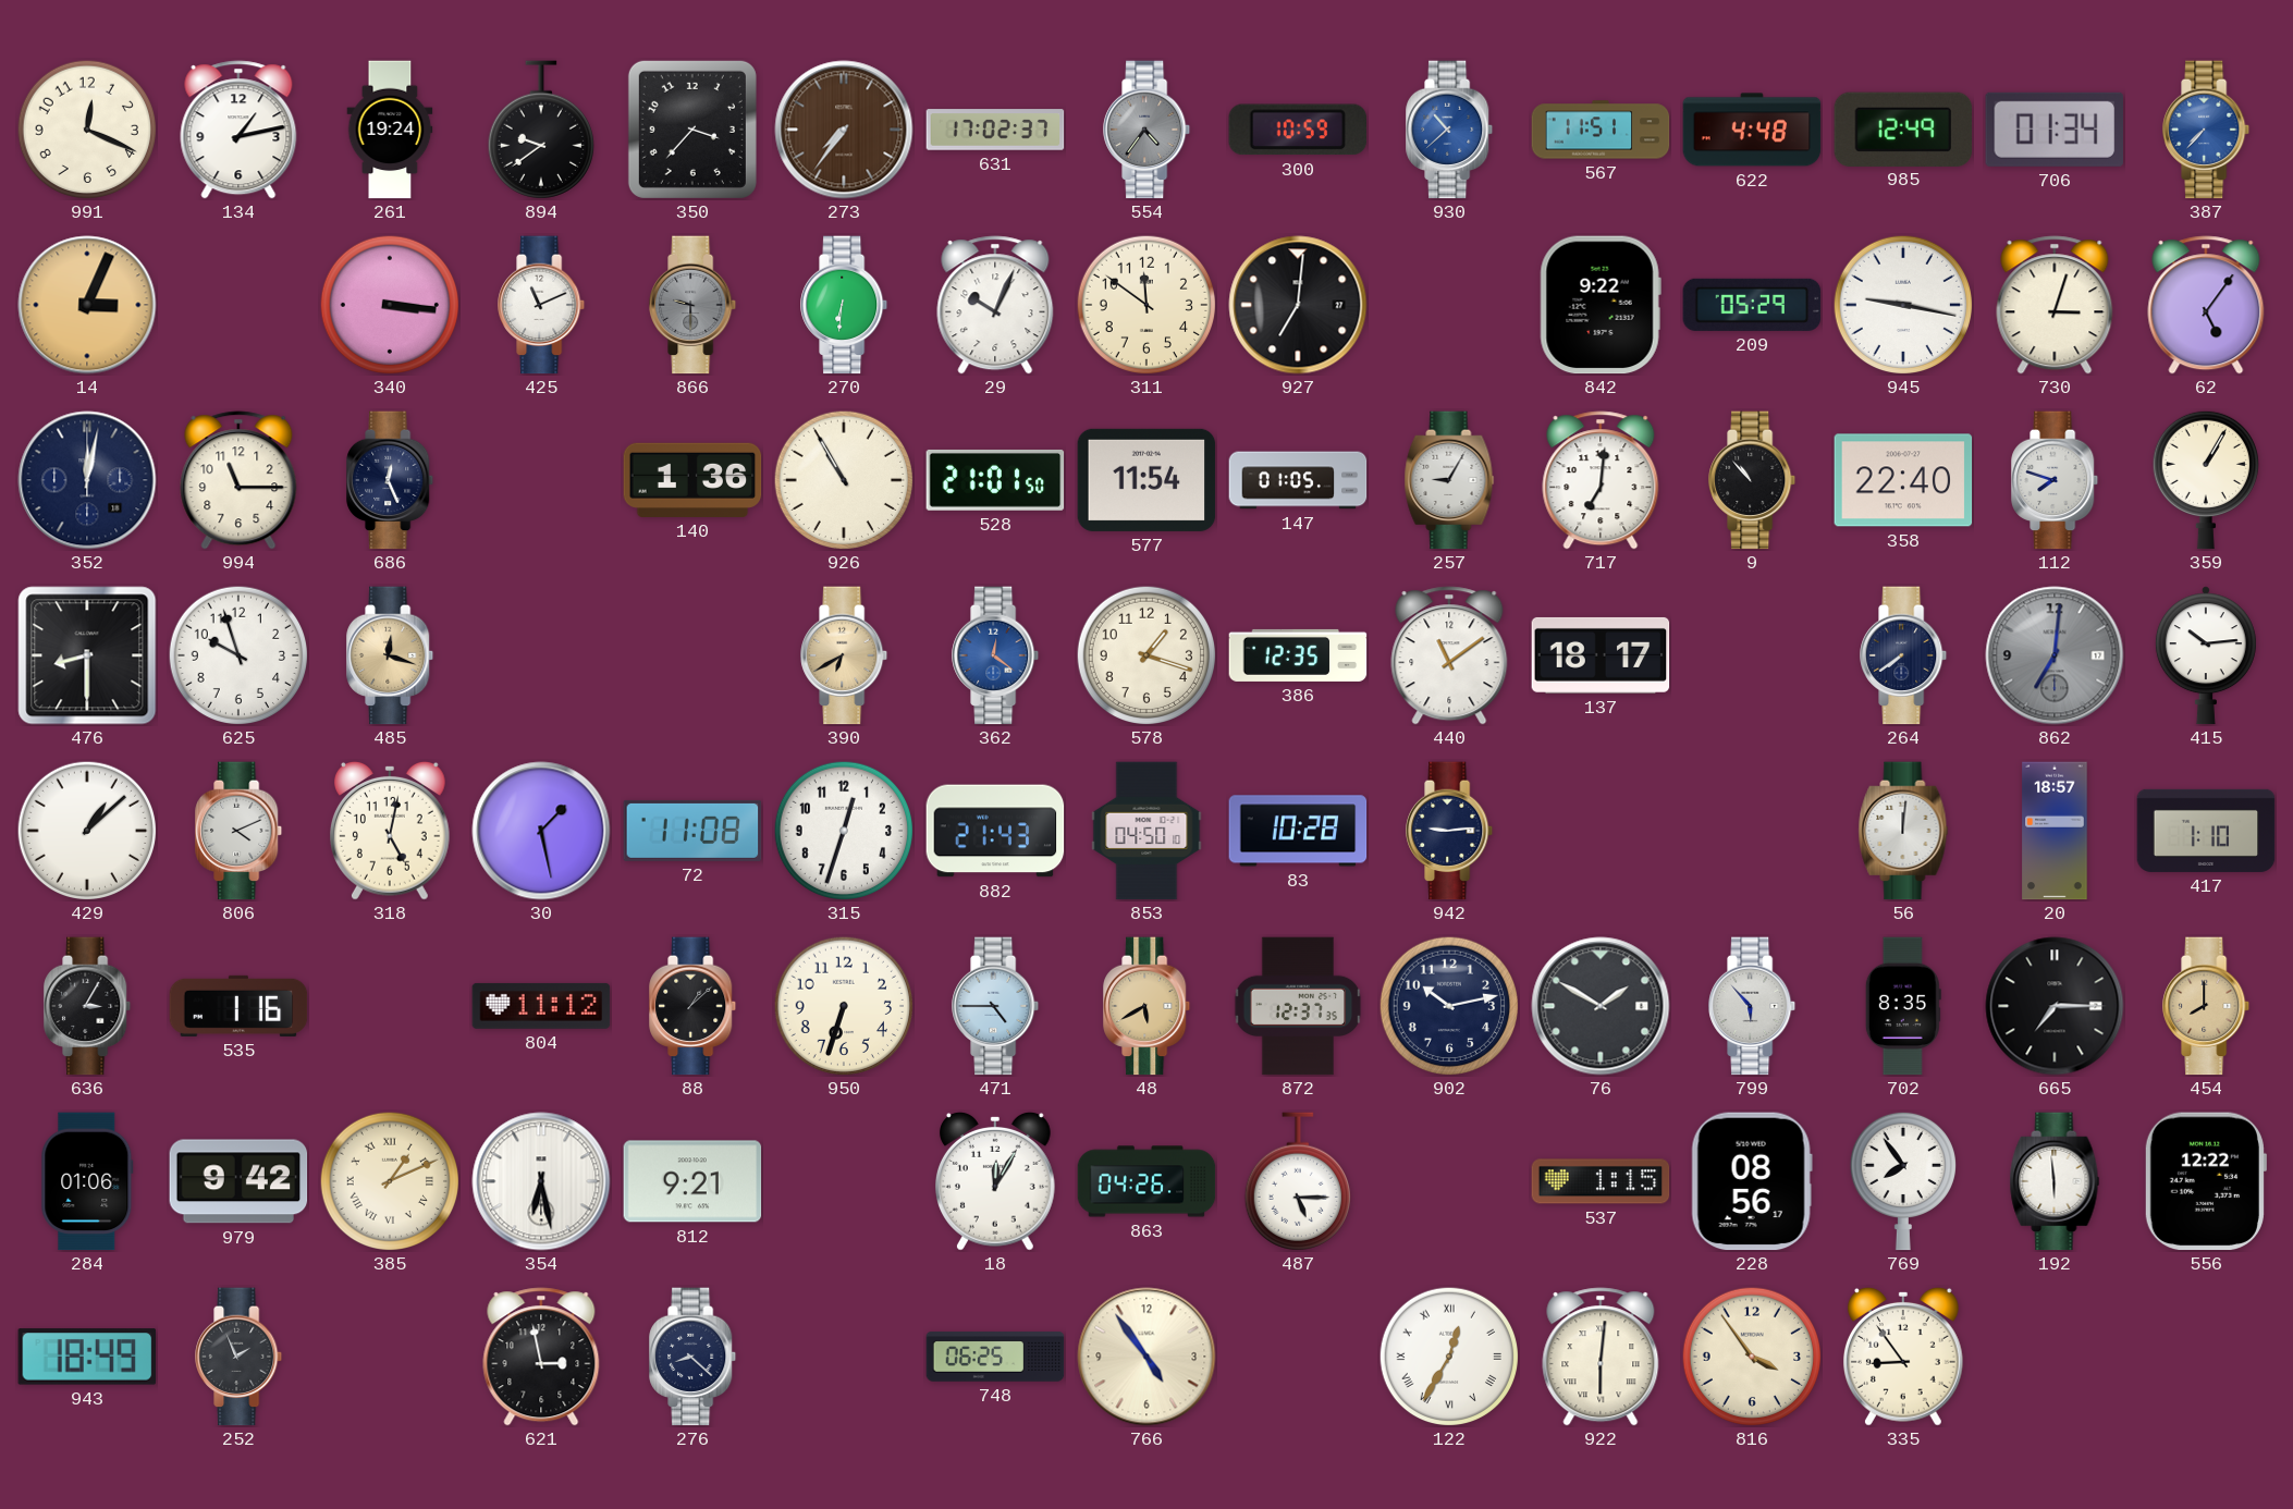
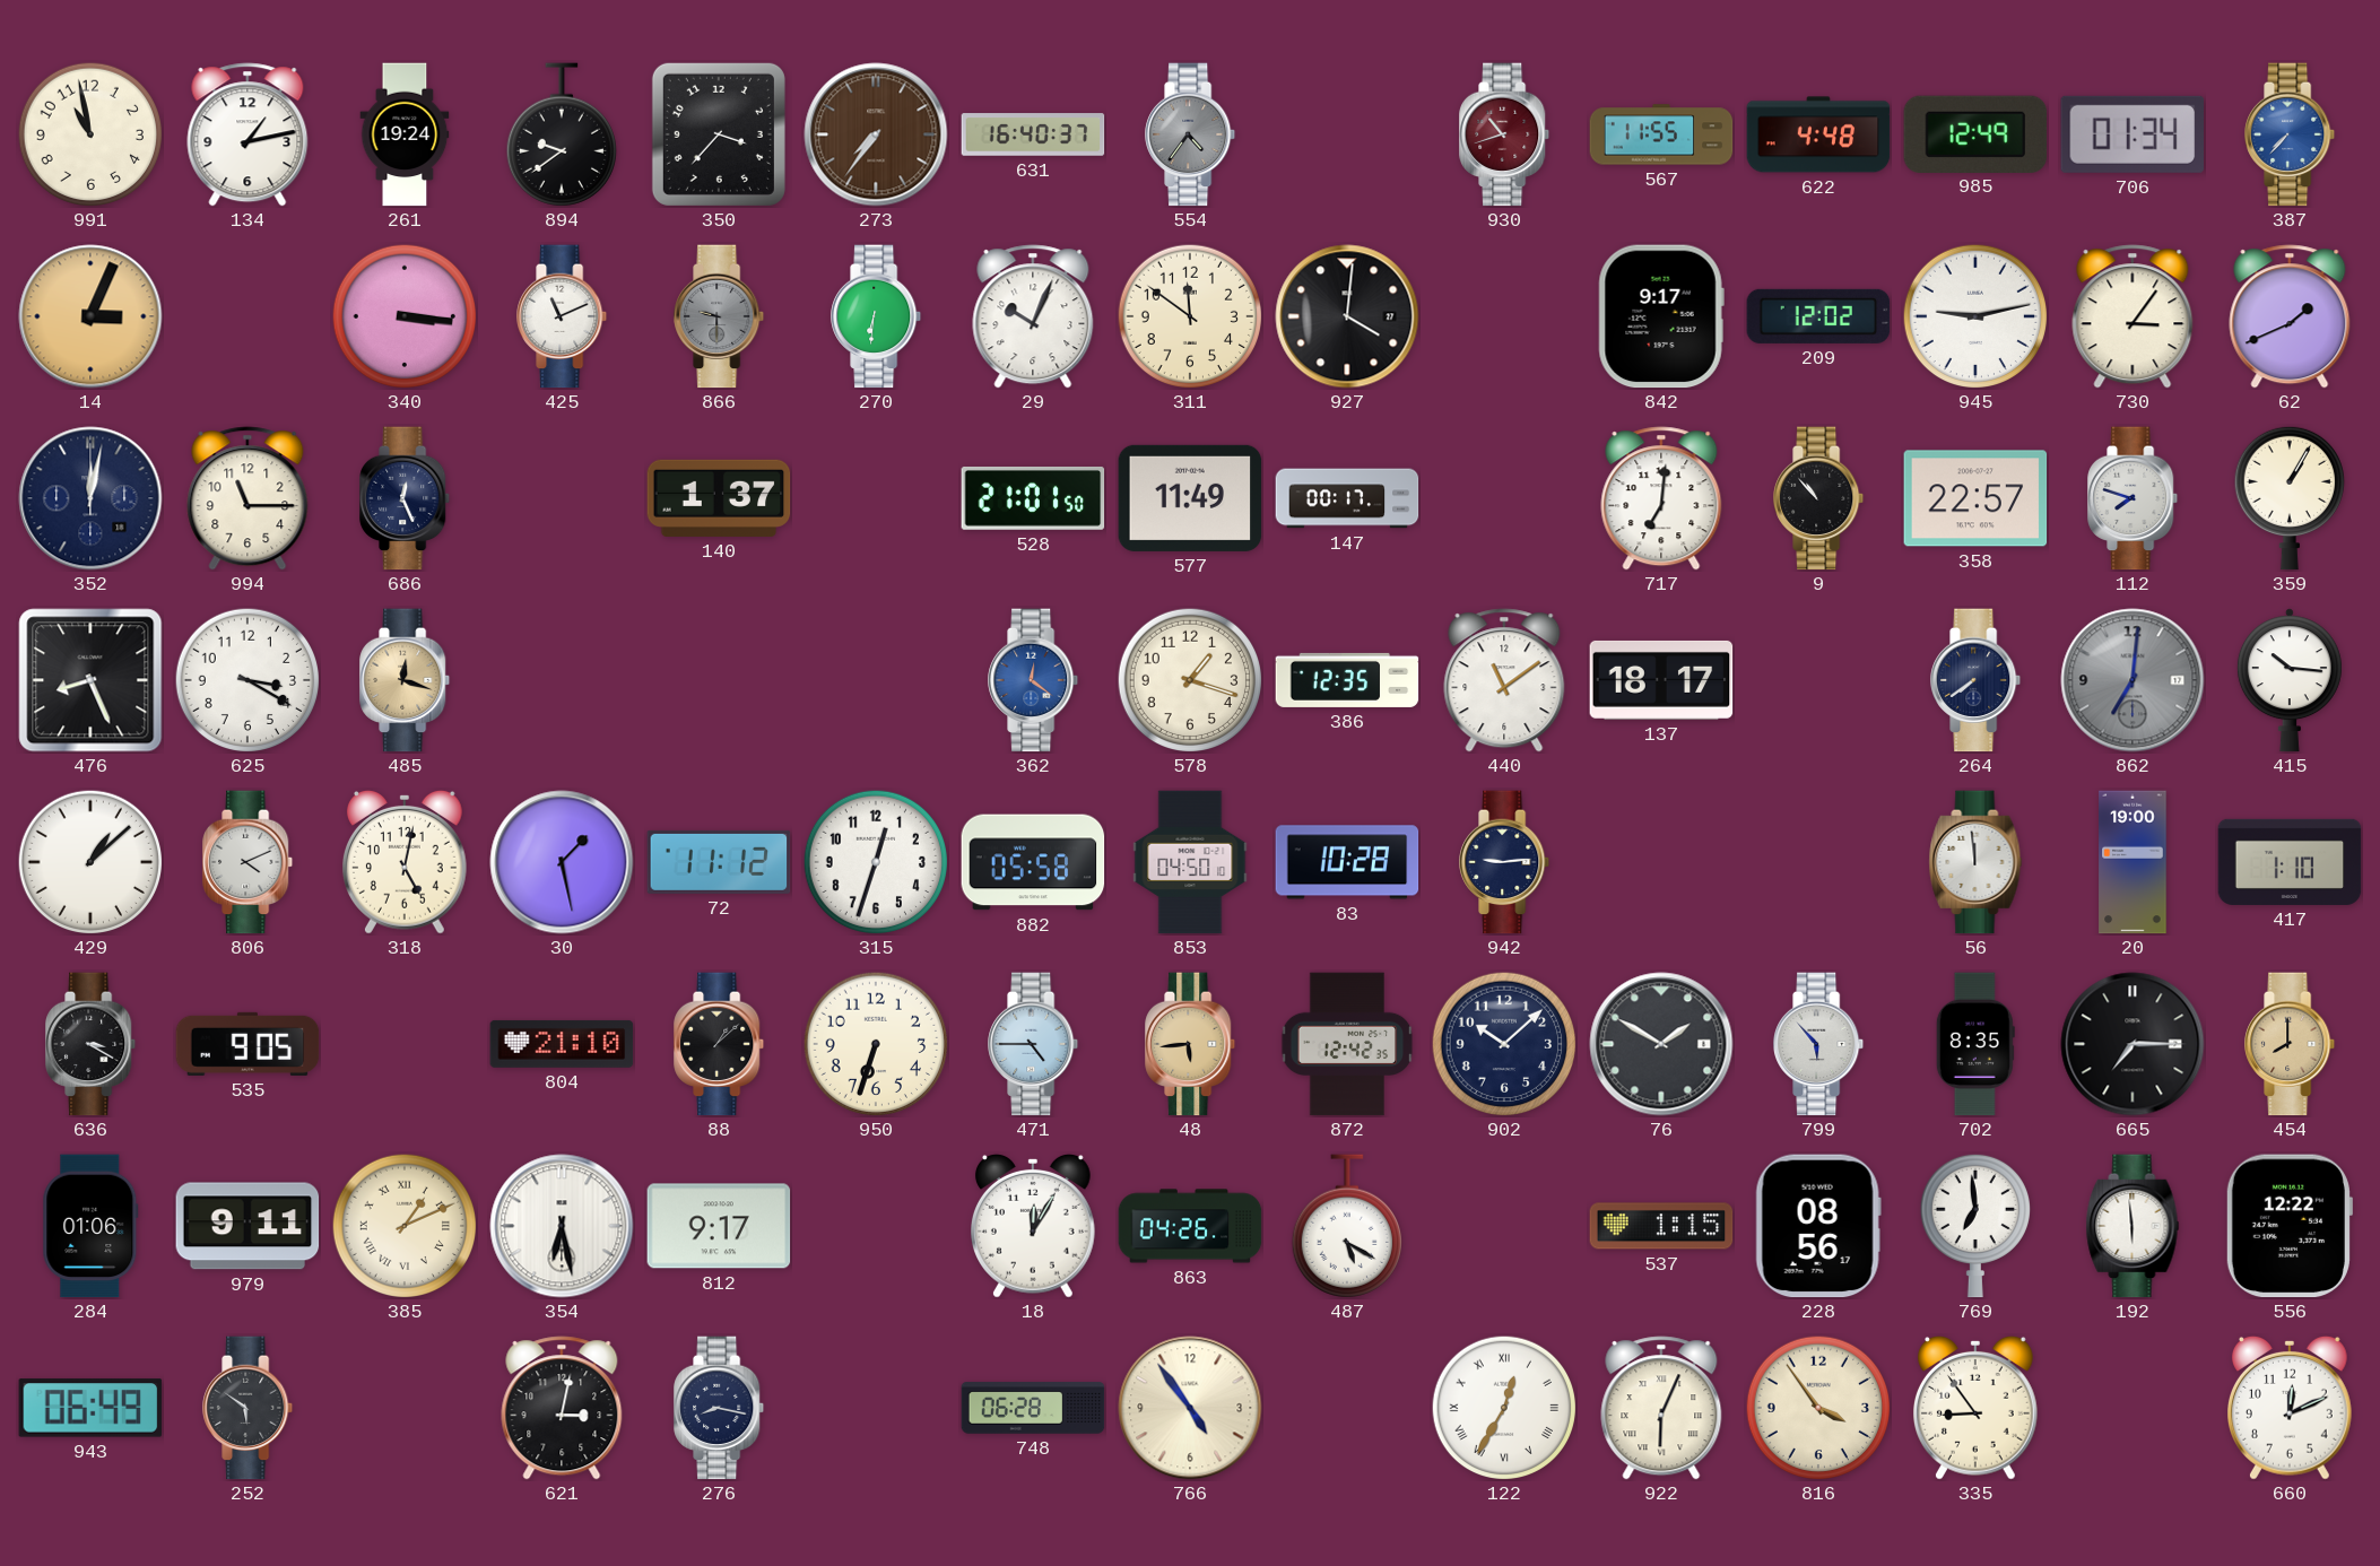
991: 12:19 -> 10:58
631: 17:02 -> 16:40
300: 10:59 -> none
930: 10:38 -> 10:42
930 dial: blue -> burgundy
567: 11:51 -> 11:55
927: 7:01 -> 4:01
842: 9:22 -> 9:17
209: 05:29 -> 12:02
945: 9:17 -> 9:13
730: 3:03 -> 3:06
62: 5:06 -> 1:41
140: 1:36 -> 1:37
926: 10:55 -> none
577: 11:54 -> 11:49
147: 01:05 -> 00:17
257: 9:05 -> none
358: 22:40 -> 22:57
476: 8:30 -> 8:26
625: 9:57 -> 3:20
390: 6:40 -> none
415: 10:14 -> 10:16
72: 11:08 -> 11:12
882: 21:43 -> 05:58
56: 12:01 -> 11:59
20: 18:57 -> 19:00
636: 3:05 -> 3:20
535: 1:16 -> 9:05
804: 11:12 -> 21:10
48: 5:40 -> 5:44
872: 12:37 -> 12:42
902: 10:13 -> 10:08
979: 9:42 -> 9:11
812: 9:21 -> 9:17
487: 5:15 -> 5:20
769: 7:54 -> 6:59
943: 18:49 -> 06:49
252: 1:56 -> 5:51
621: 2:58 -> 3:02
276: 8:22 -> 8:17
748: 06:25 -> 06:28
922: 6:01 -> 6:04
660: none -> 12:11
